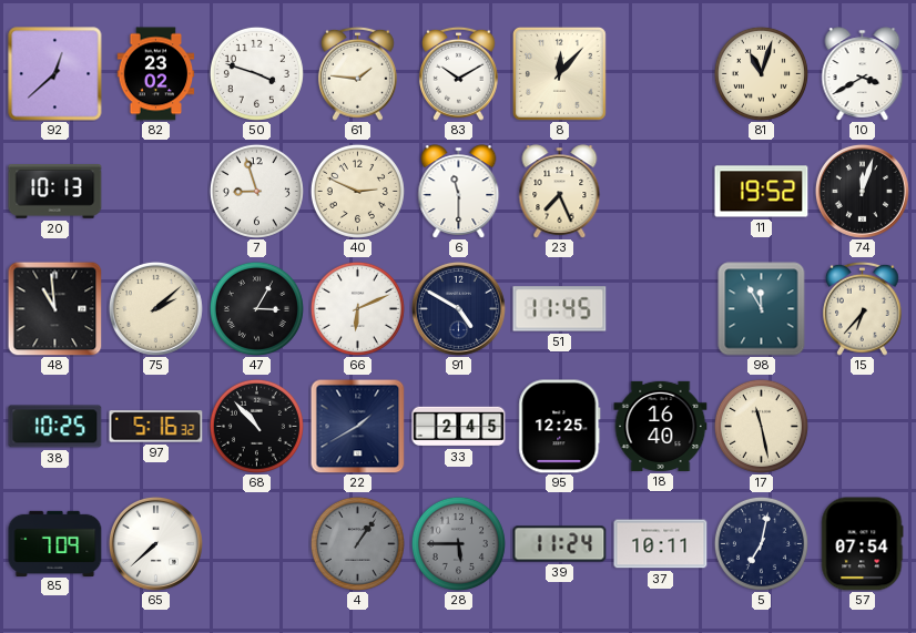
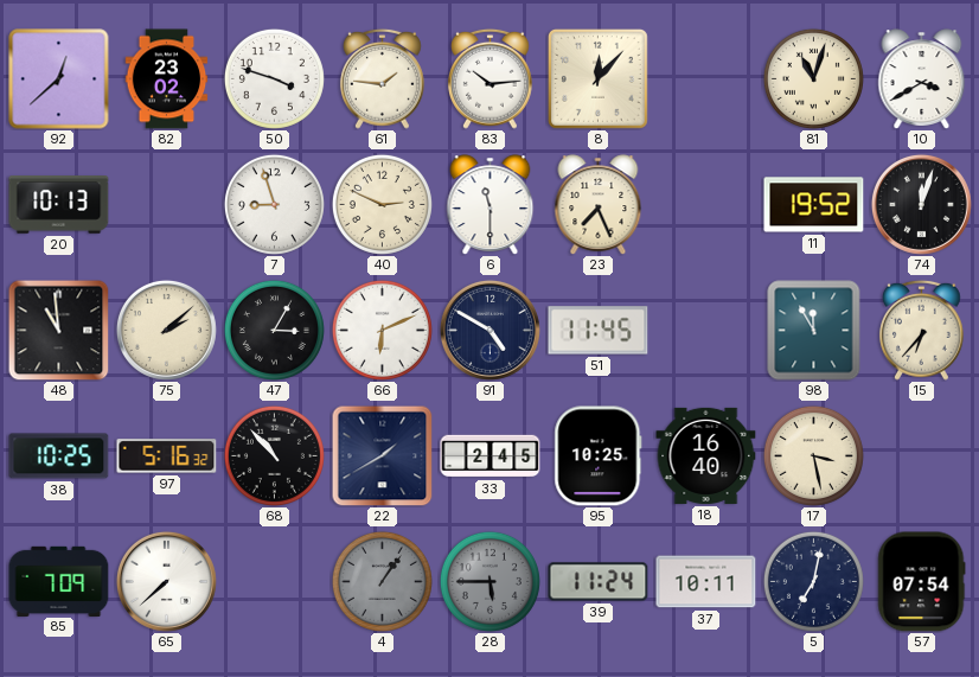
83: 10:10 -> 10:14
95: 12:25 -> 10:25
17: 11:28 -> 3:28
